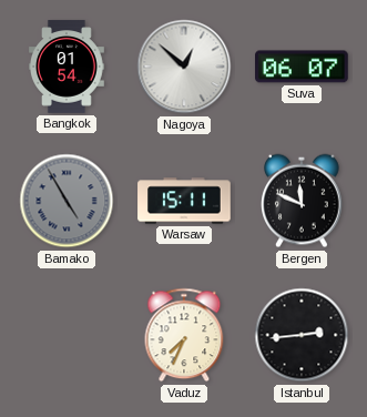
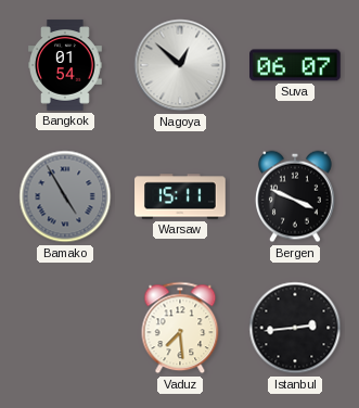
Bergen: 11:49 -> 3:49
Vaduz: 7:34 -> 7:29
